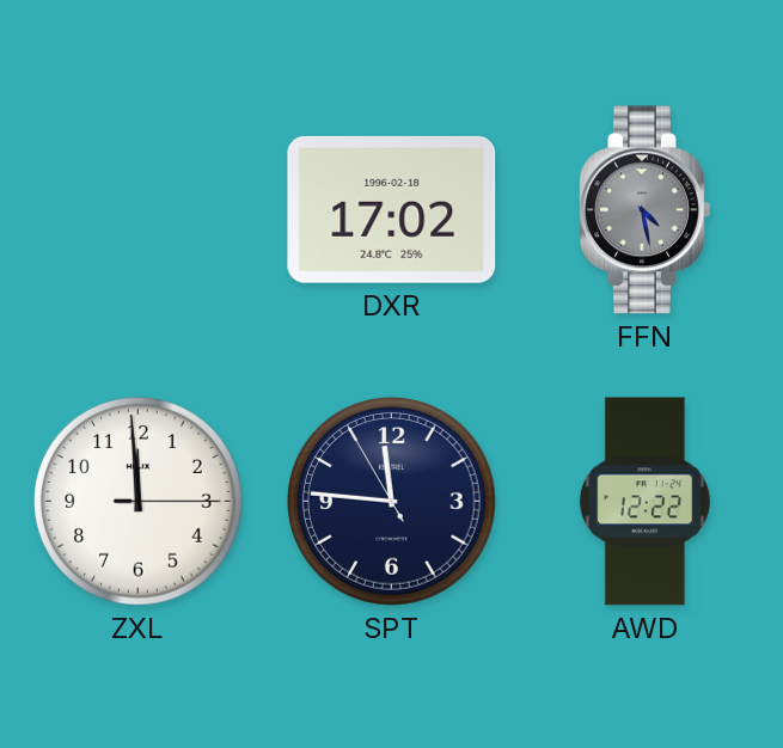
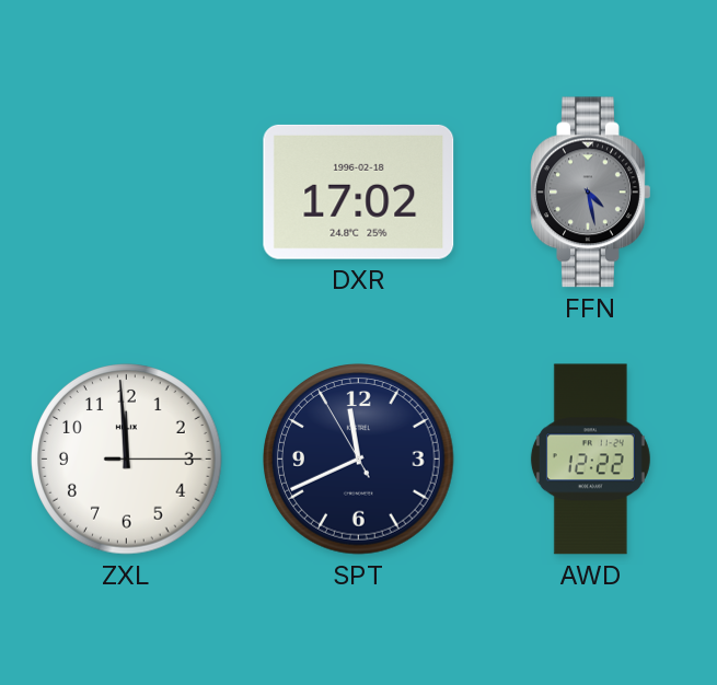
SPT: 11:45 -> 11:40
